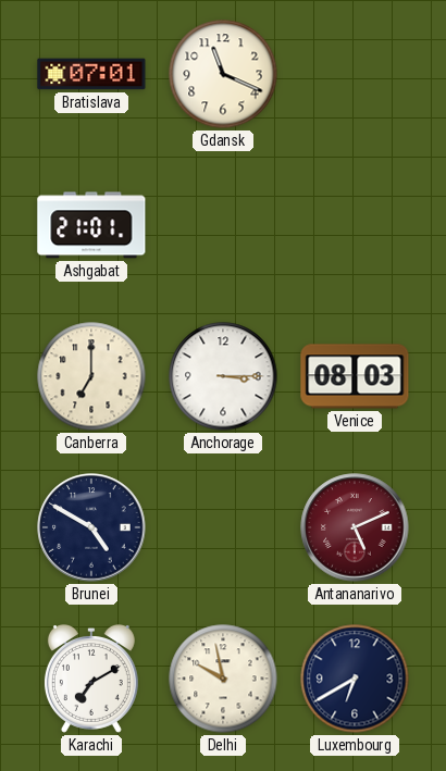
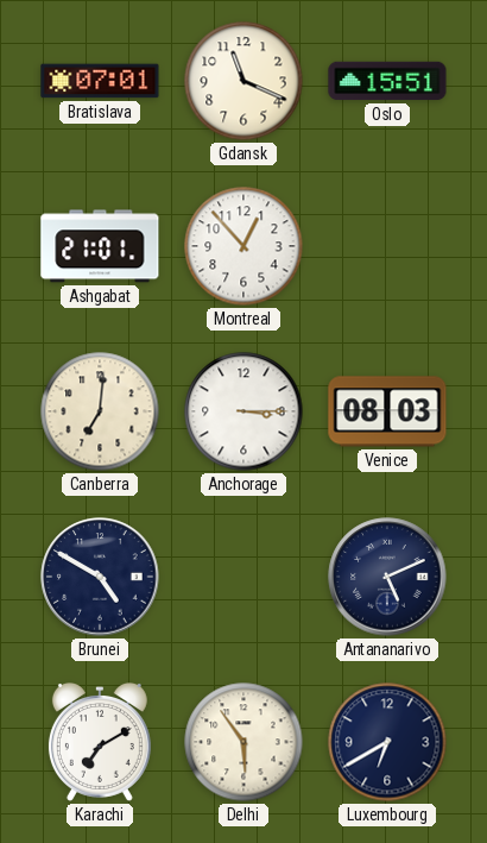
Oslo: none -> 15:51
Montreal: none -> 12:53
Canberra: 7:00 -> 7:01
Antananarivo dial: burgundy -> navy
Delhi: 9:58 -> 5:54
